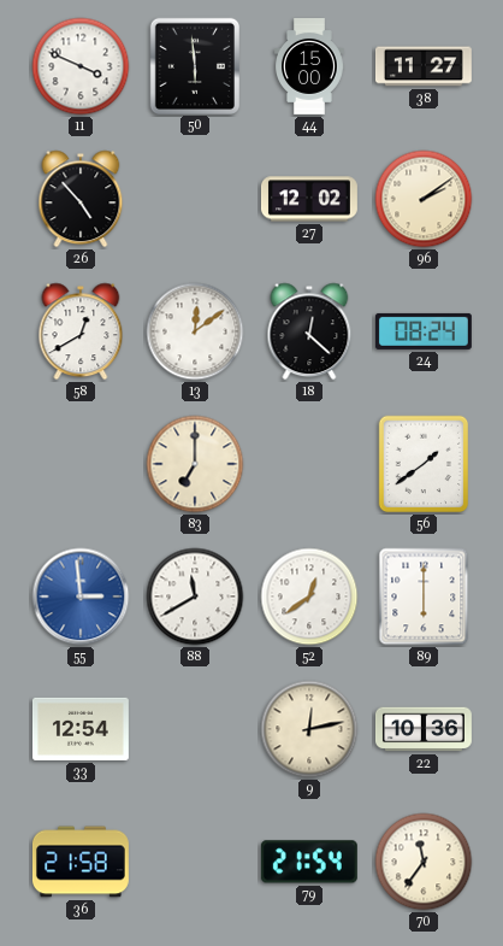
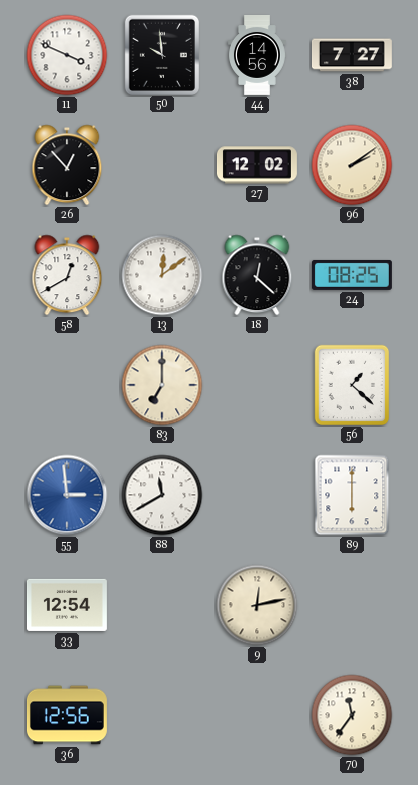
50: 5:59 -> 9:59
44: 15:00 -> 14:56
38: 11:27 -> 7:27
26: 4:53 -> 12:53
24: 08:24 -> 08:25
56: 1:39 -> 1:22
52: 12:39 -> none
22: 10:36 -> none
36: 21:58 -> 12:56
79: 21:54 -> none
